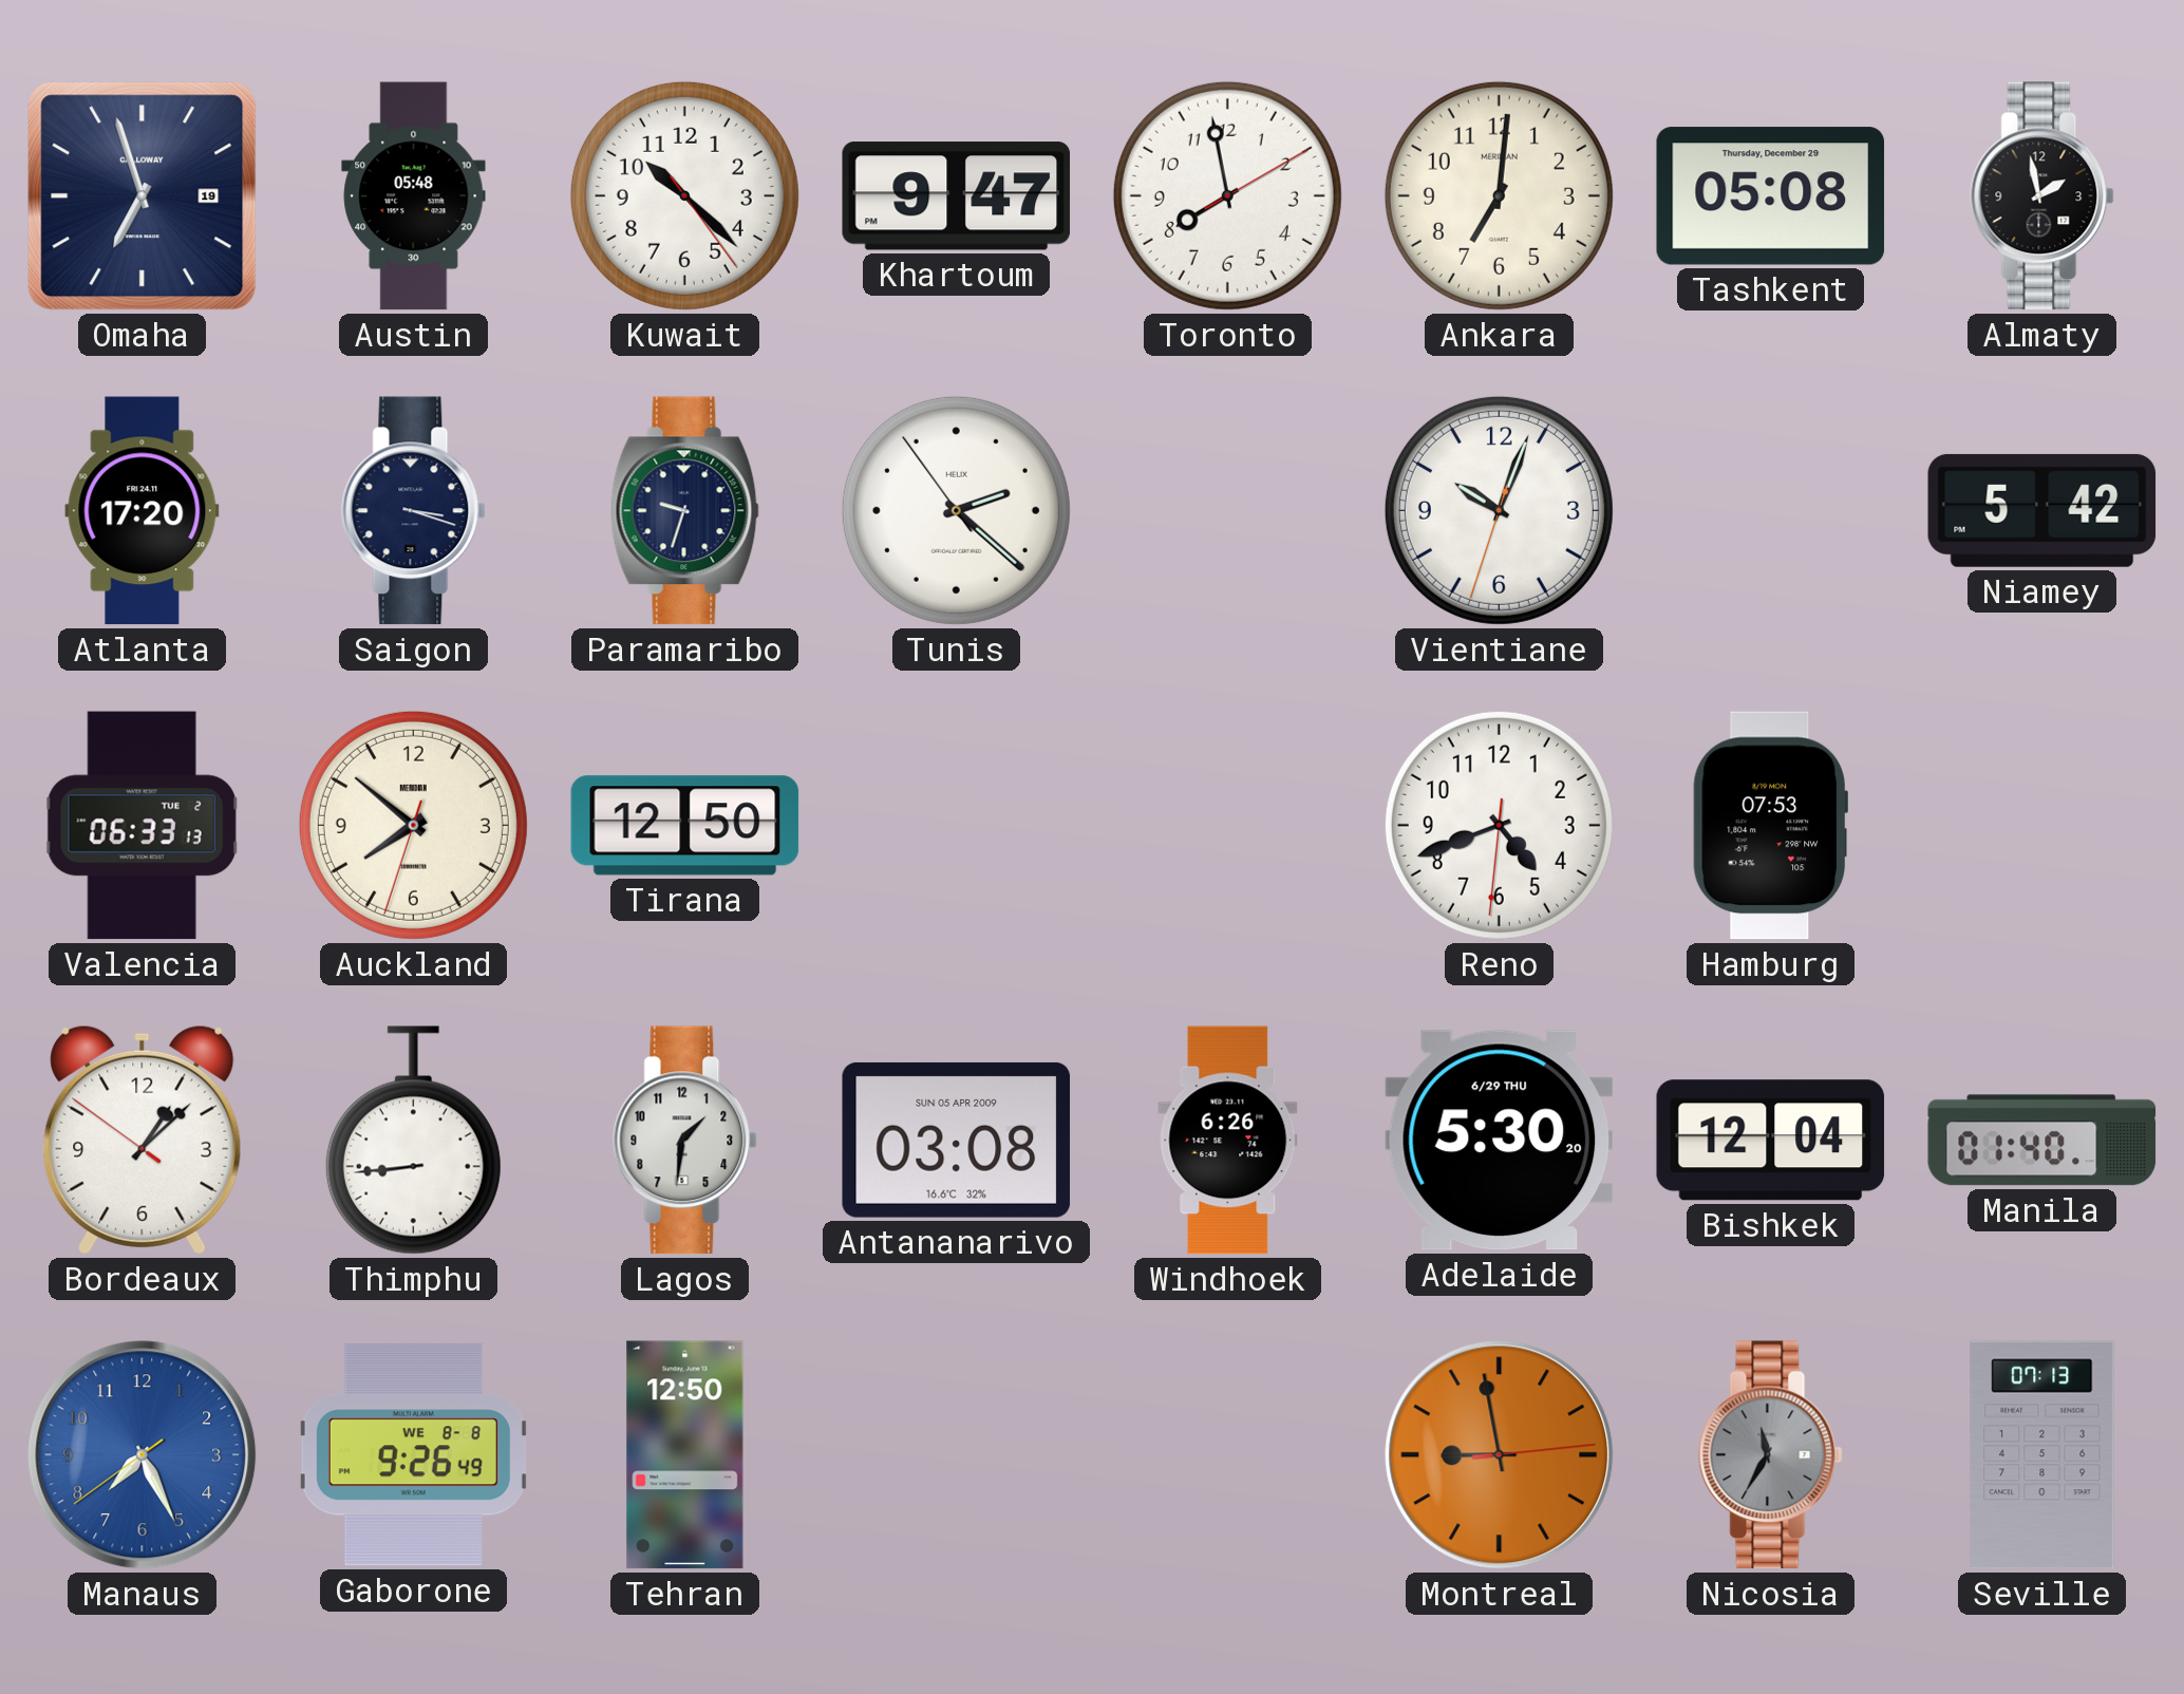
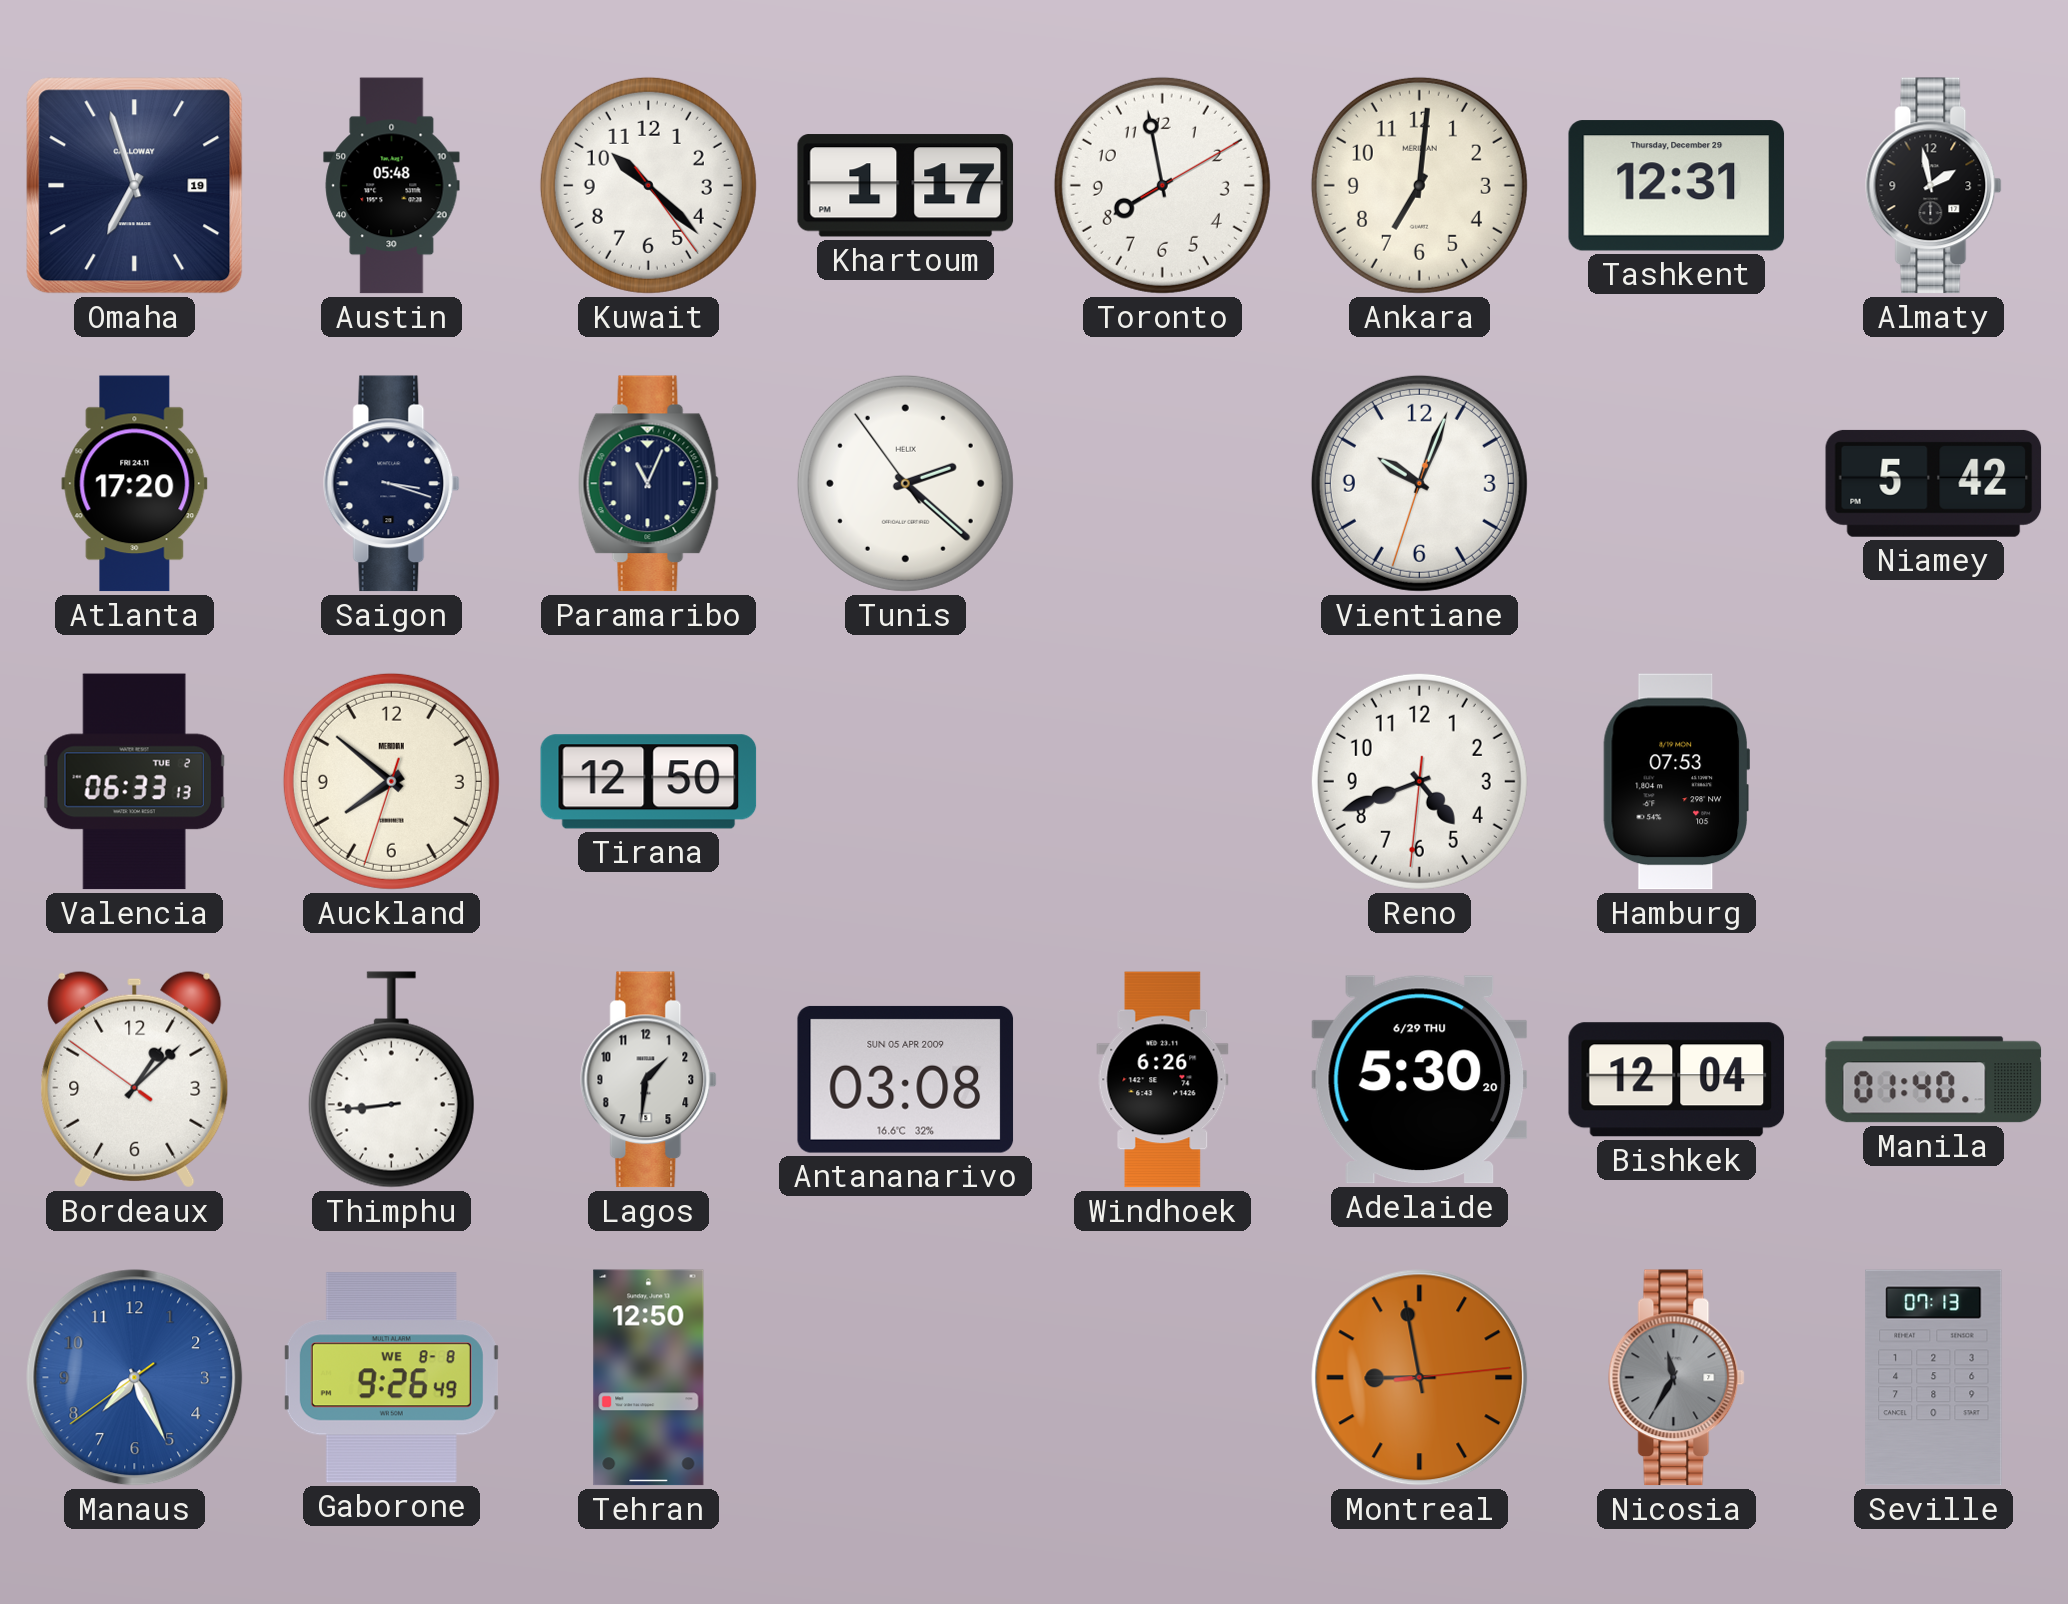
Khartoum: 9:47 -> 1:17
Tashkent: 05:08 -> 12:31
Paramaribo: 9:33 -> 11:04
